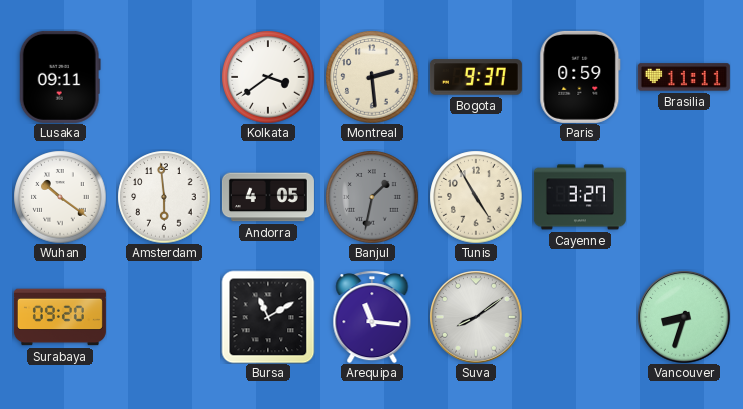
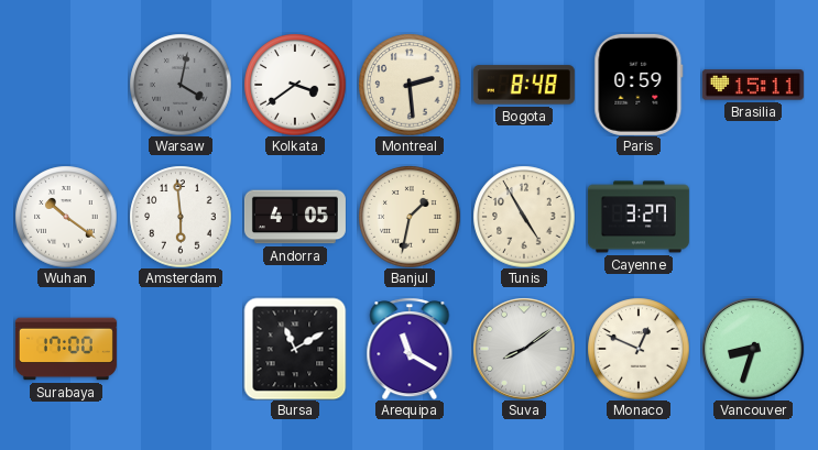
Lusaka: 09:11 -> none
Warsaw: none -> 4:02
Bogota: 9:37 -> 8:48
Brasilia: 11:11 -> 15:11
Banjul dial: grey -> cream
Surabaya: 09:20 -> 17:00
Arequipa: 11:16 -> 11:20
Monaco: none -> 12:49
